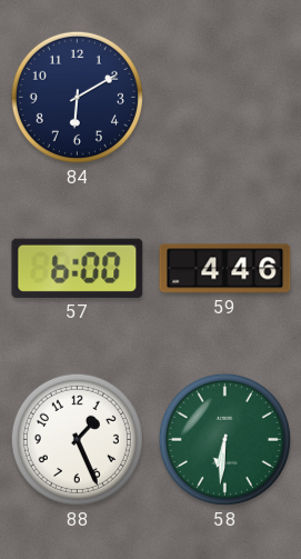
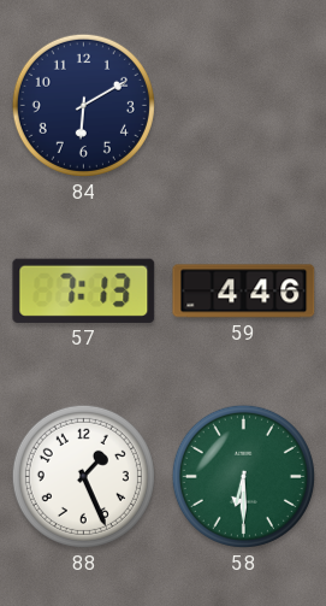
57: 6:00 -> 7:13
58: 6:31 -> 6:30
